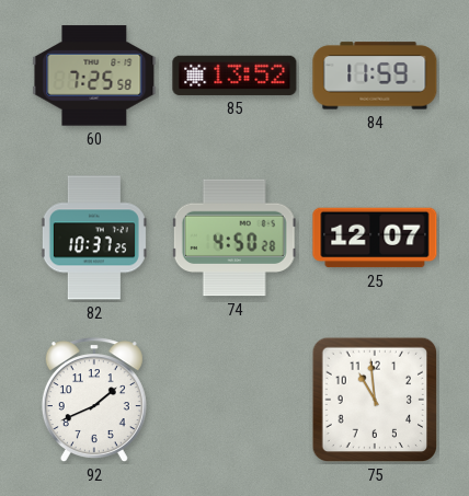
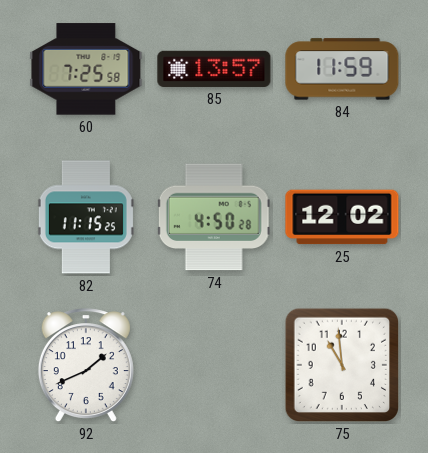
85: 13:52 -> 13:57
82: 10:37 -> 11:15
25: 12:07 -> 12:02
